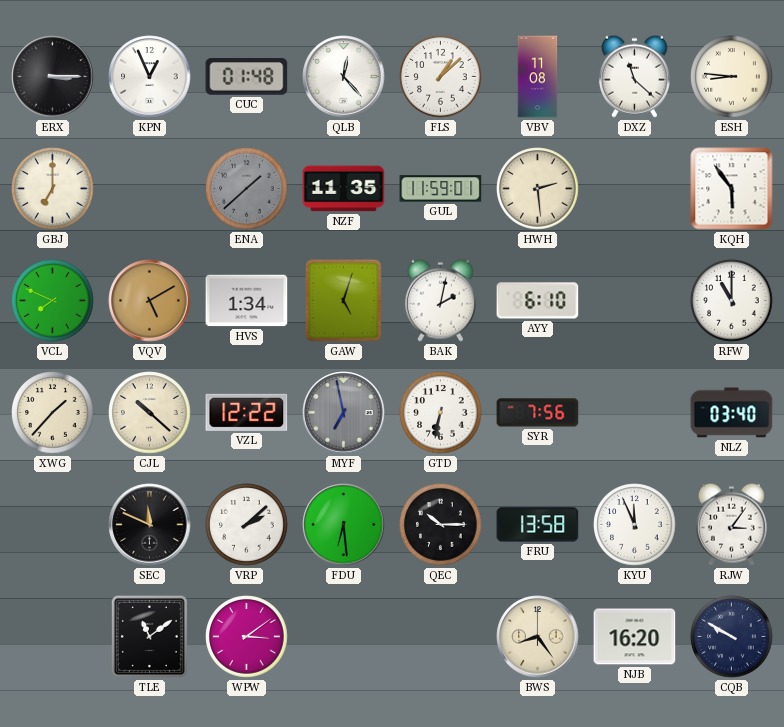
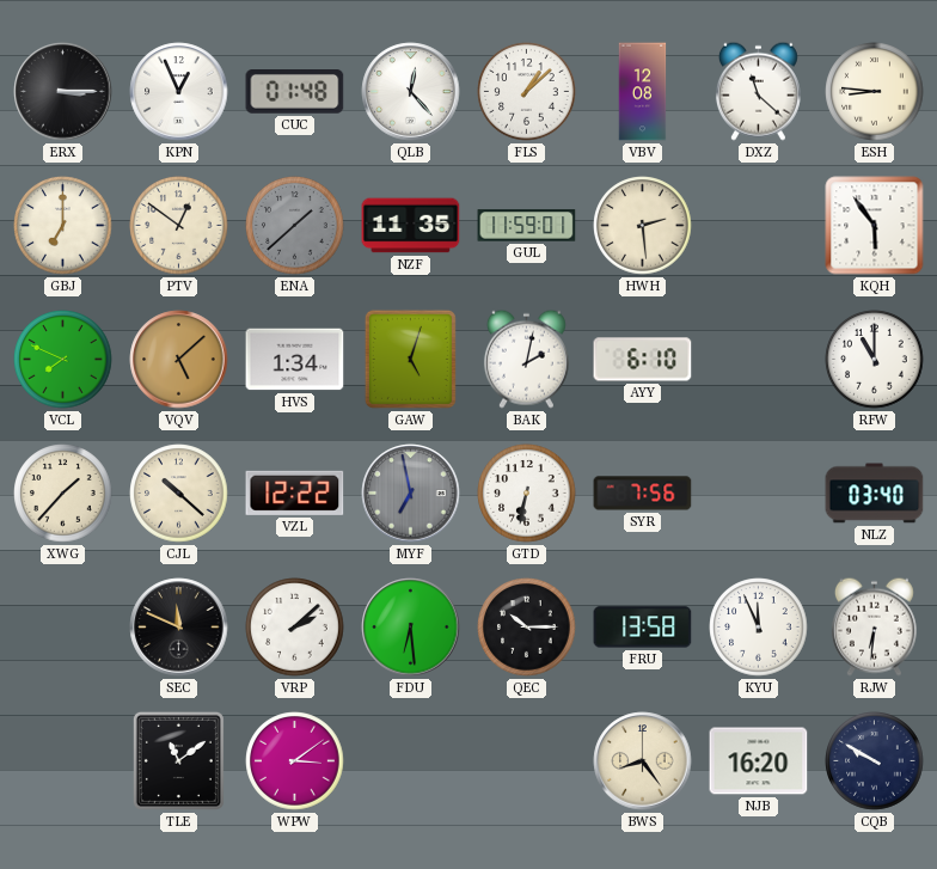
VBV: 11:08 -> 12:08
PTV: none -> 12:51
VQV: 5:10 -> 5:08
RJW: 3:06 -> 6:31
